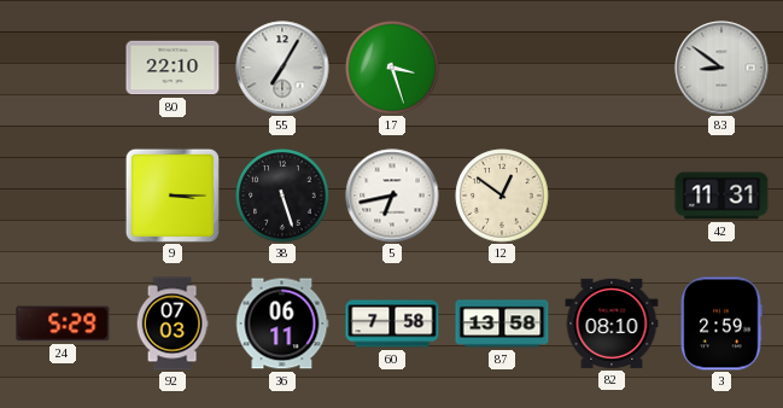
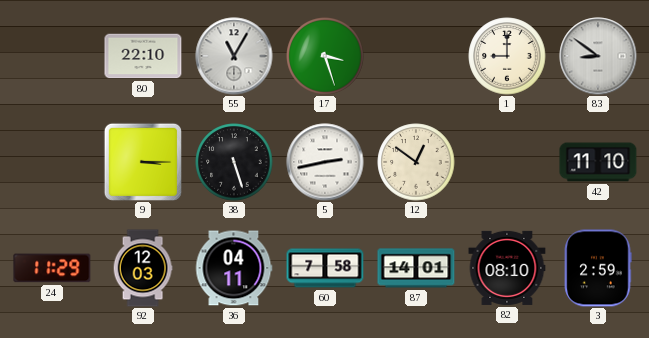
55: 7:05 -> 11:05
1: none -> 9:00
5: 6:43 -> 2:43
42: 11:31 -> 11:10
24: 5:29 -> 11:29
92: 07:03 -> 12:03
36: 06:11 -> 04:11
87: 13:58 -> 14:01
